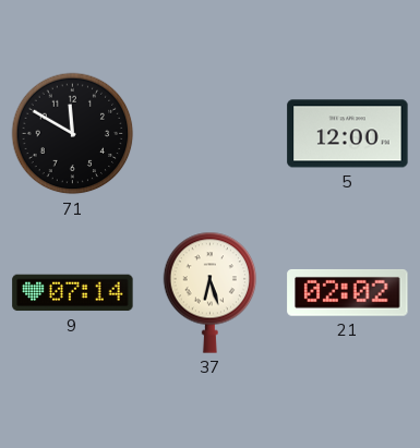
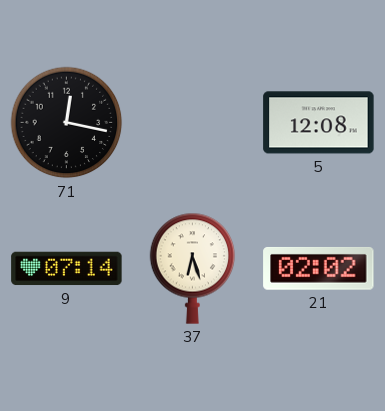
71: 11:50 -> 12:17
5: 12:00 -> 12:08
